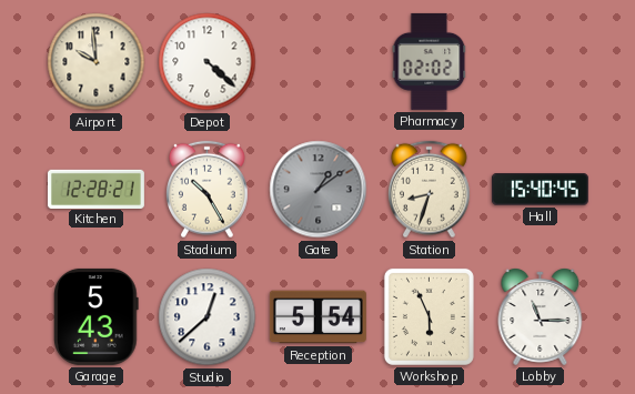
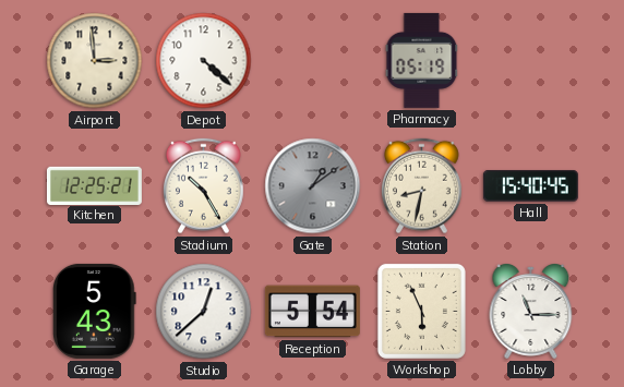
Airport: 9:59 -> 2:59
Pharmacy: 02:02 -> 05:19
Kitchen: 12:28 -> 12:25
Station: 8:33 -> 8:32
